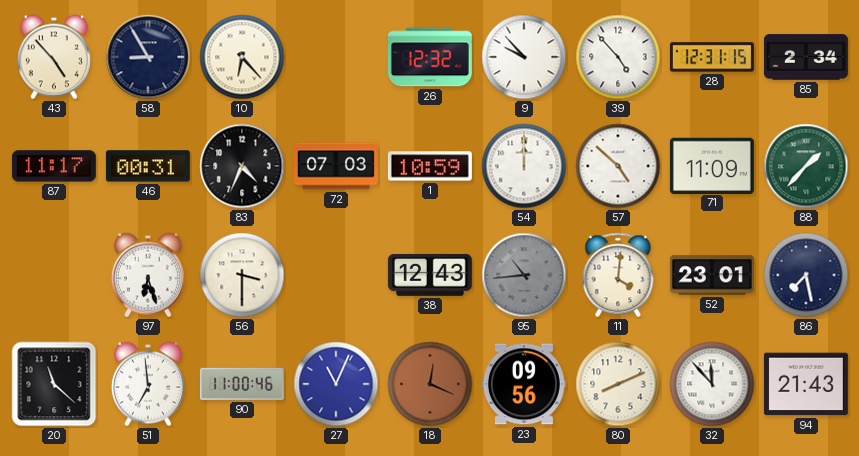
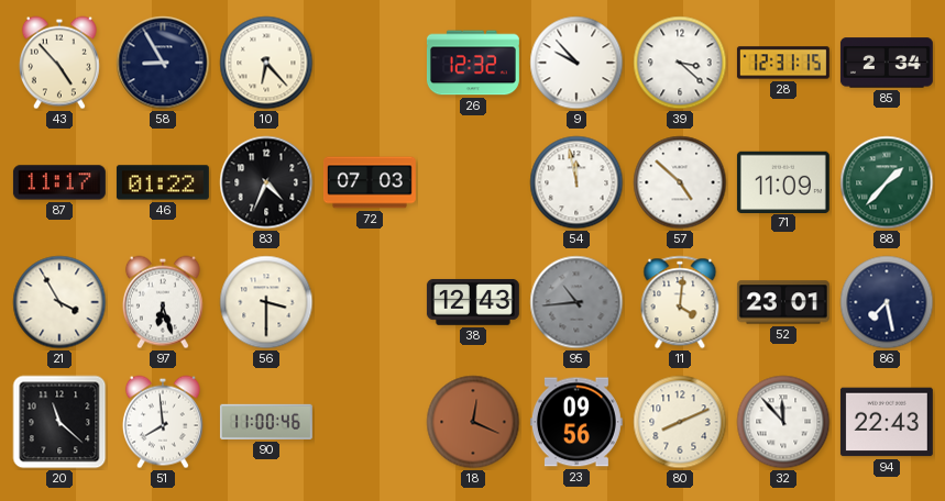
39: 4:53 -> 3:22
46: 00:31 -> 01:22
1: 10:59 -> none
54: 12:00 -> 11:58
21: none -> 3:55
51: 6:59 -> 7:59
27: 11:04 -> none
94: 21:43 -> 22:43
